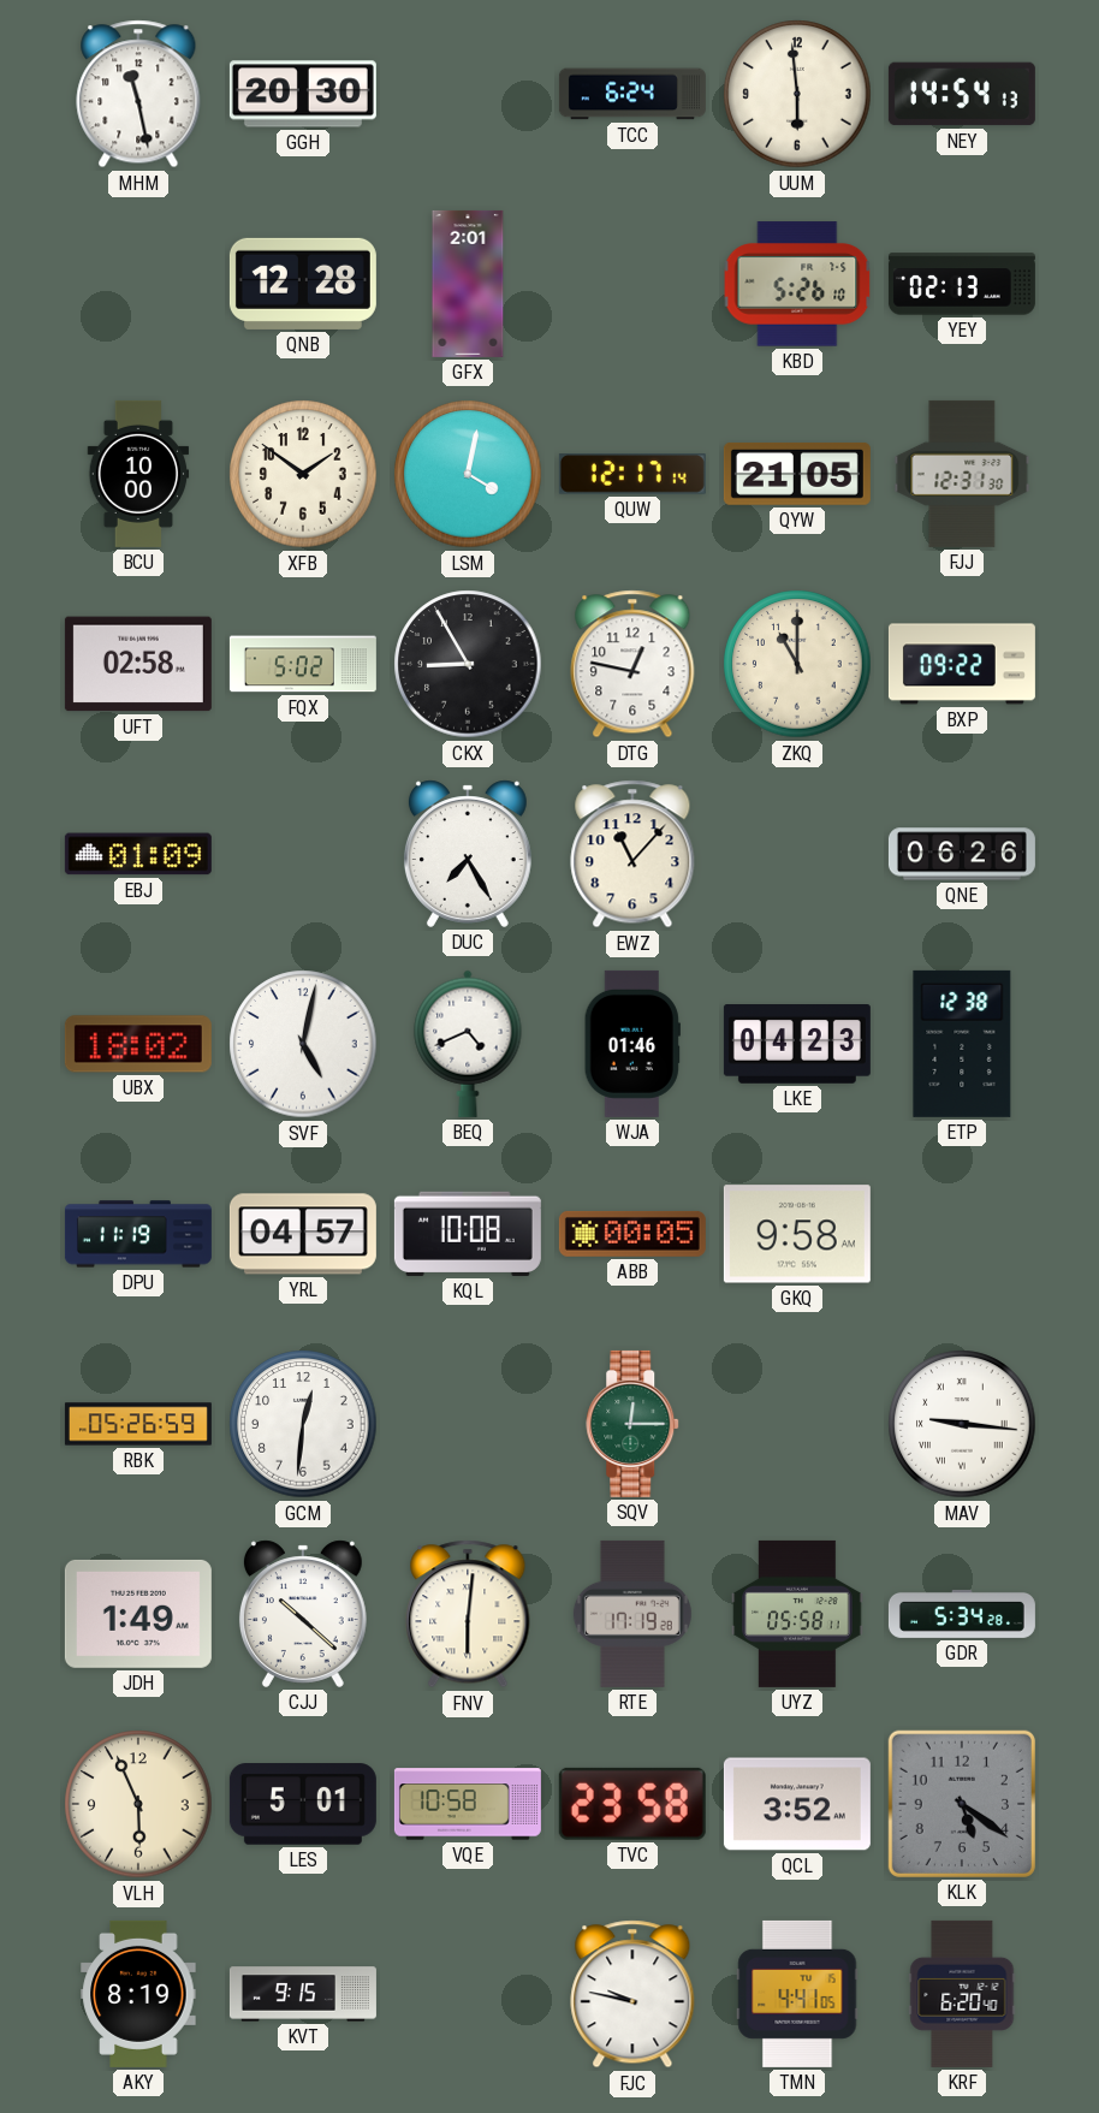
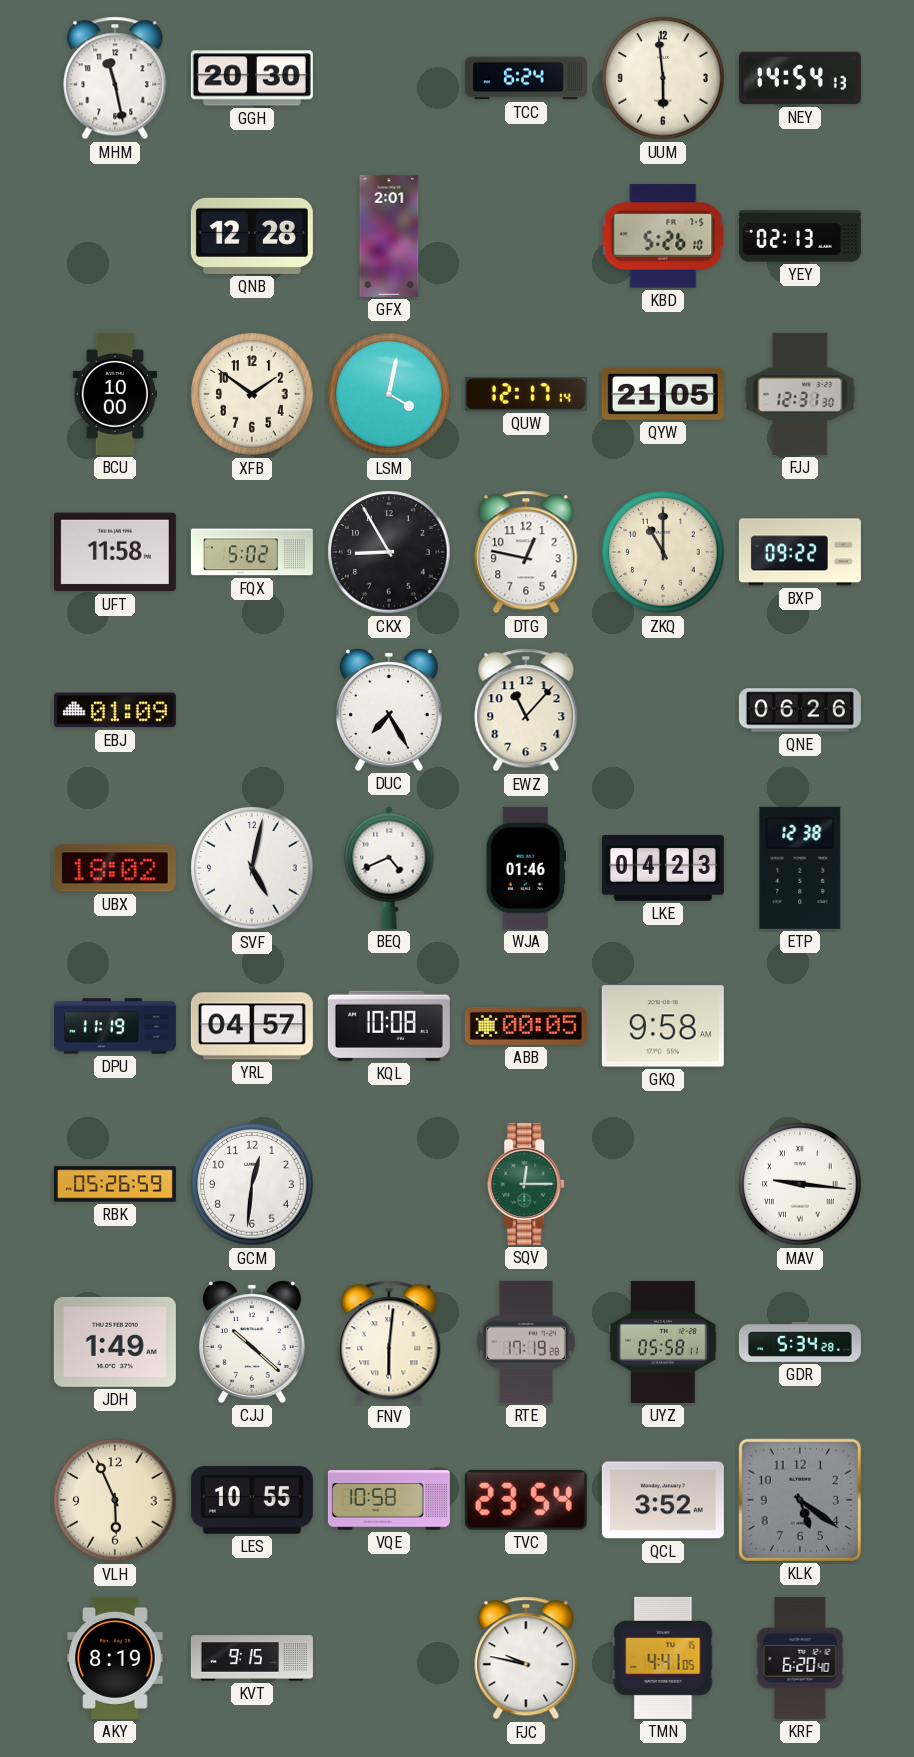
UFT: 02:58 -> 11:58
LES: 5:01 -> 10:55
TVC: 23:58 -> 23:54
